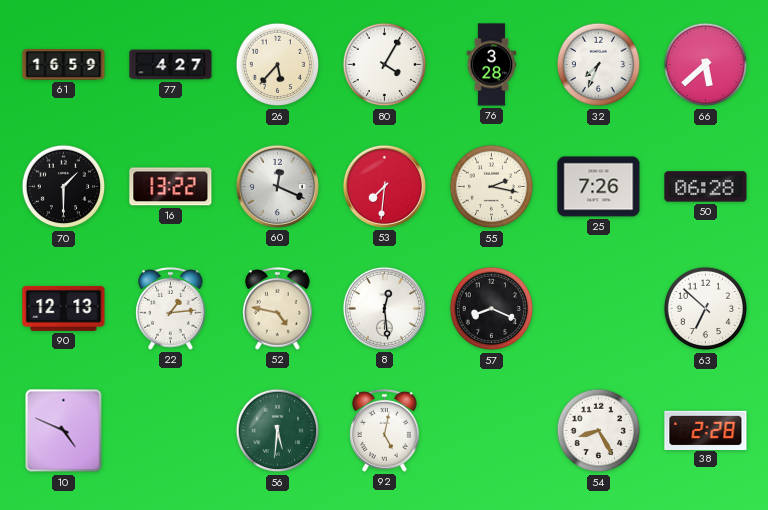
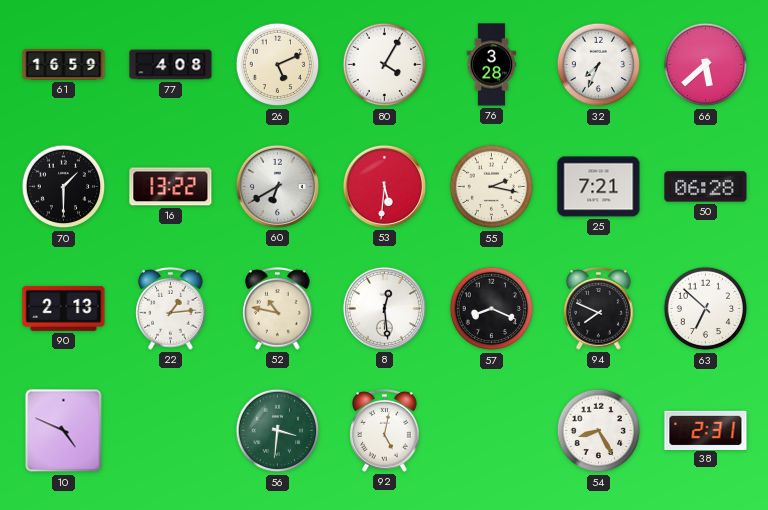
77: 4:27 -> 4:08
26: 5:37 -> 5:11
60: 12:19 -> 6:40
53: 7:31 -> 5:31
25: 7:26 -> 7:21
90: 12:13 -> 2:13
52: 4:47 -> 10:47
94: none -> 7:49
56: 5:31 -> 3:31
38: 2:28 -> 2:31
